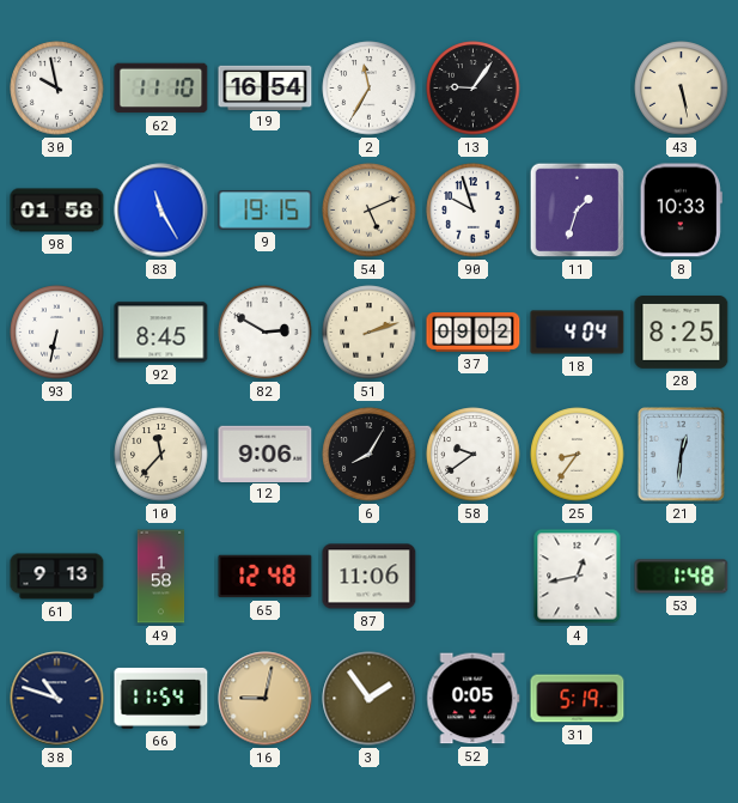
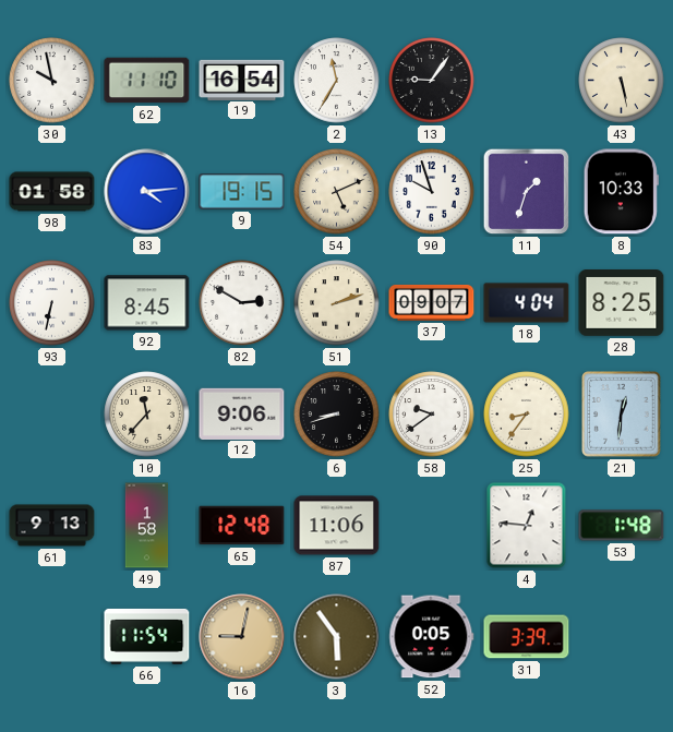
83: 11:25 -> 4:14
37: 09:02 -> 09:07
6: 8:05 -> 8:42
4: 12:43 -> 12:46
38: 10:48 -> none
3: 1:54 -> 5:54
31: 5:19 -> 3:39
